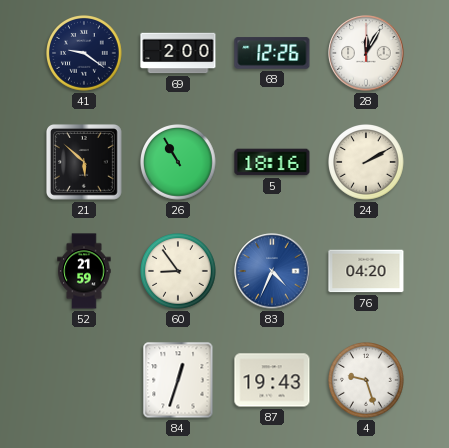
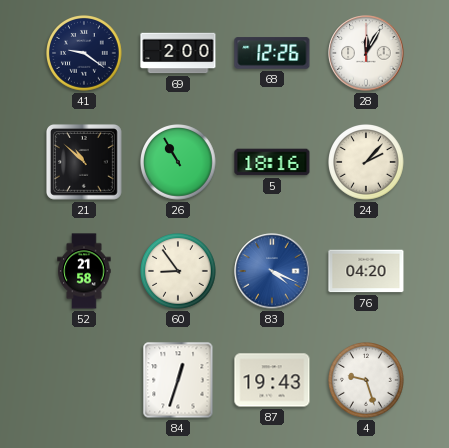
21: 5:52 -> 10:52
24: 2:10 -> 2:07
52: 21:59 -> 21:58
83: 4:34 -> 4:19
